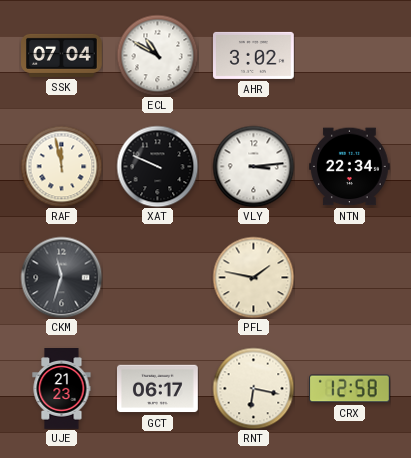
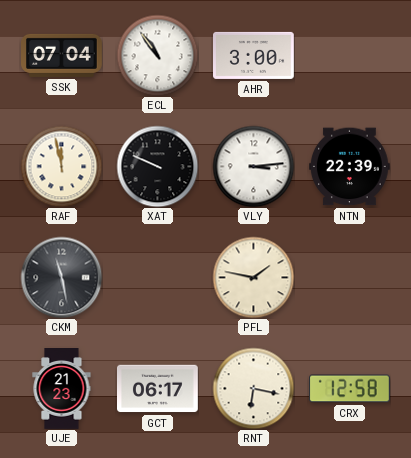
ECL: 10:50 -> 10:54
AHR: 3:02 -> 3:00
NTN: 22:34 -> 22:39
CKM: 11:33 -> 11:28
